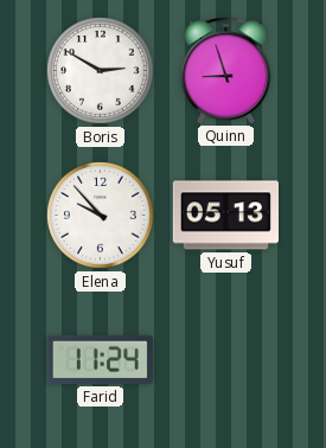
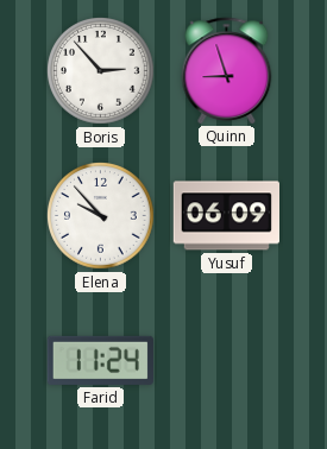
Boris: 2:50 -> 2:53
Yusuf: 05:13 -> 06:09
